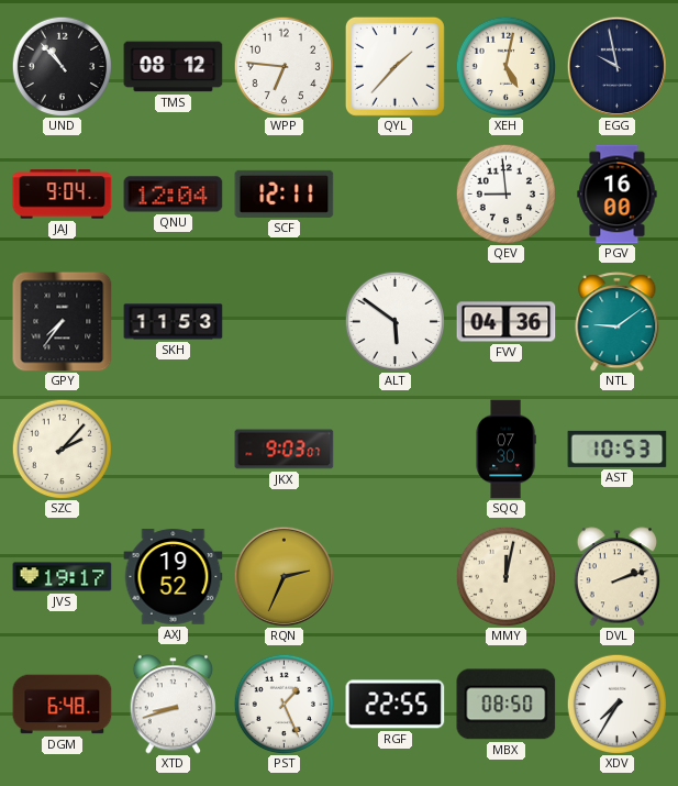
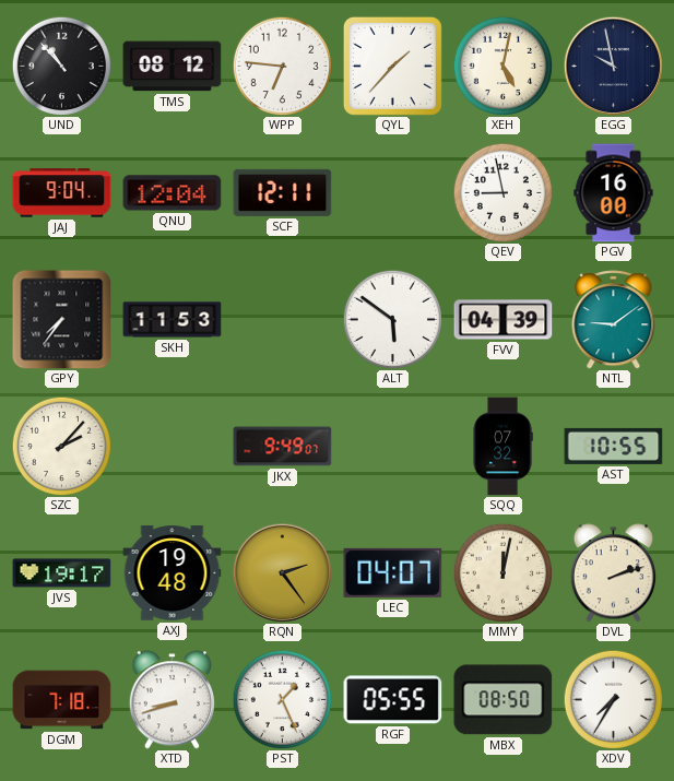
QEV: 8:59 -> 8:58
FVV: 04:36 -> 04:39
JKX: 9:03 -> 9:49
SQQ: 07:30 -> 07:32
AST: 10:53 -> 10:55
AXJ: 19:52 -> 19:48
RQN: 2:34 -> 2:24
LEC: none -> 04:07
DGM: 6:48 -> 7:18
RGF: 22:55 -> 05:55
